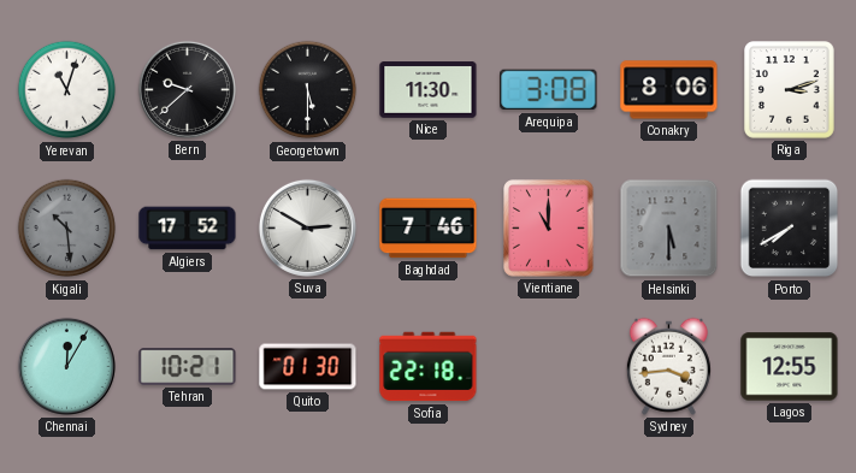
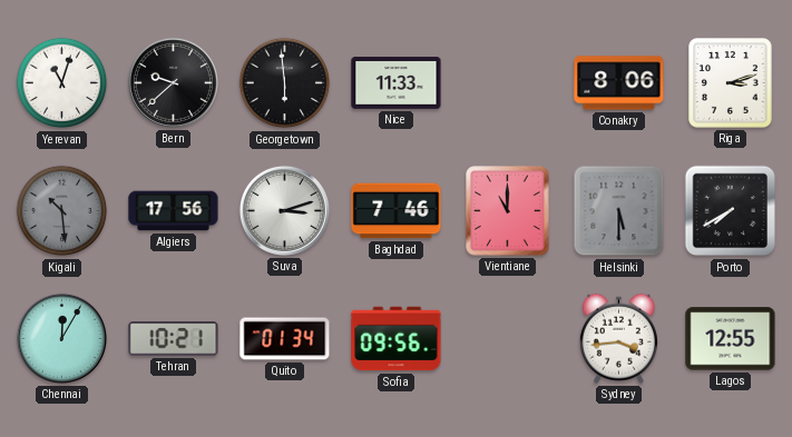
Georgetown: 5:30 -> 5:59
Nice: 11:30 -> 11:33
Arequipa: 3:08 -> none
Algiers: 17:52 -> 17:56
Suva: 2:50 -> 3:12
Quito: 01:30 -> 01:34
Sofia: 22:18 -> 09:56
